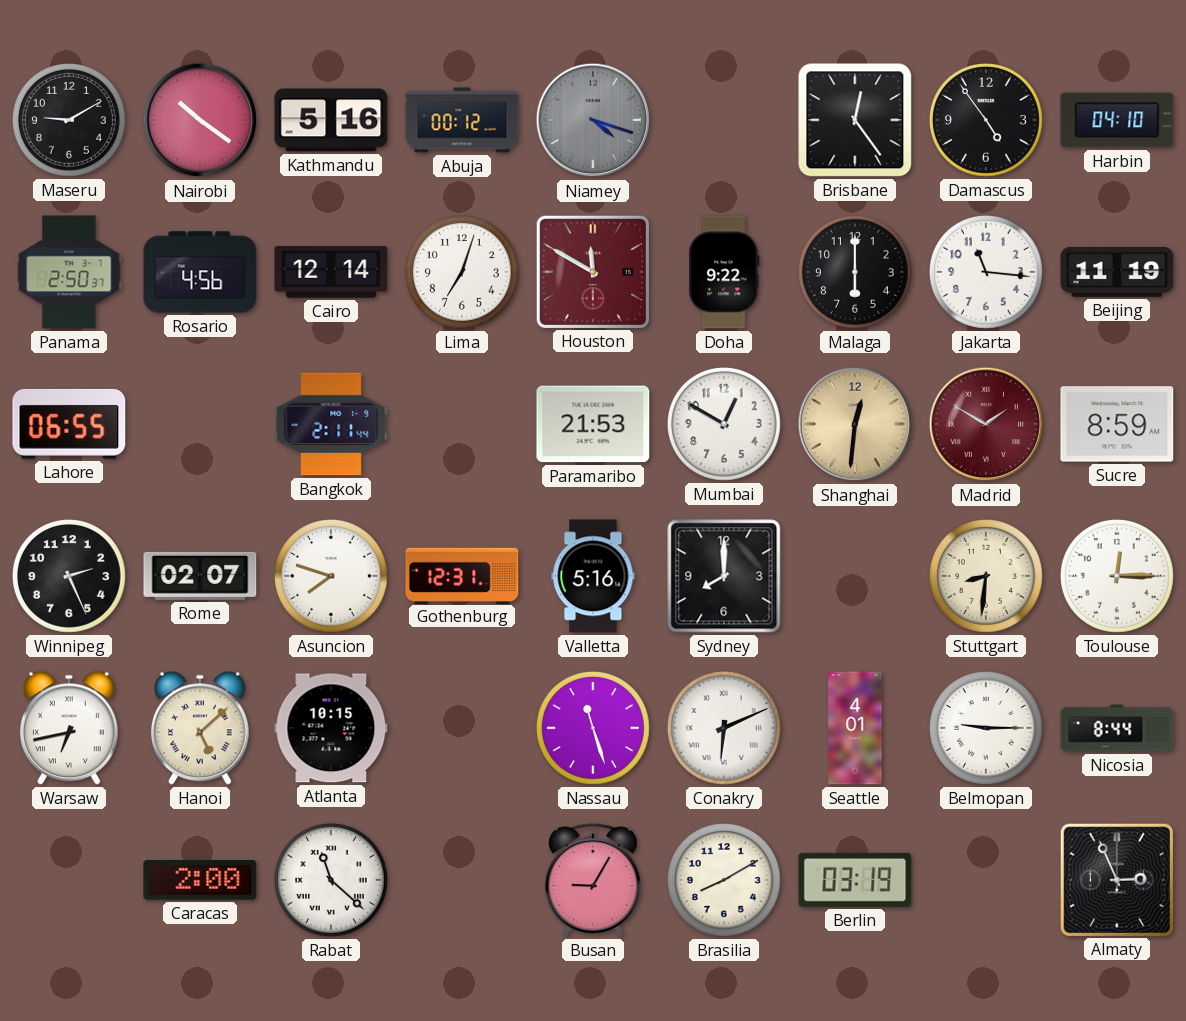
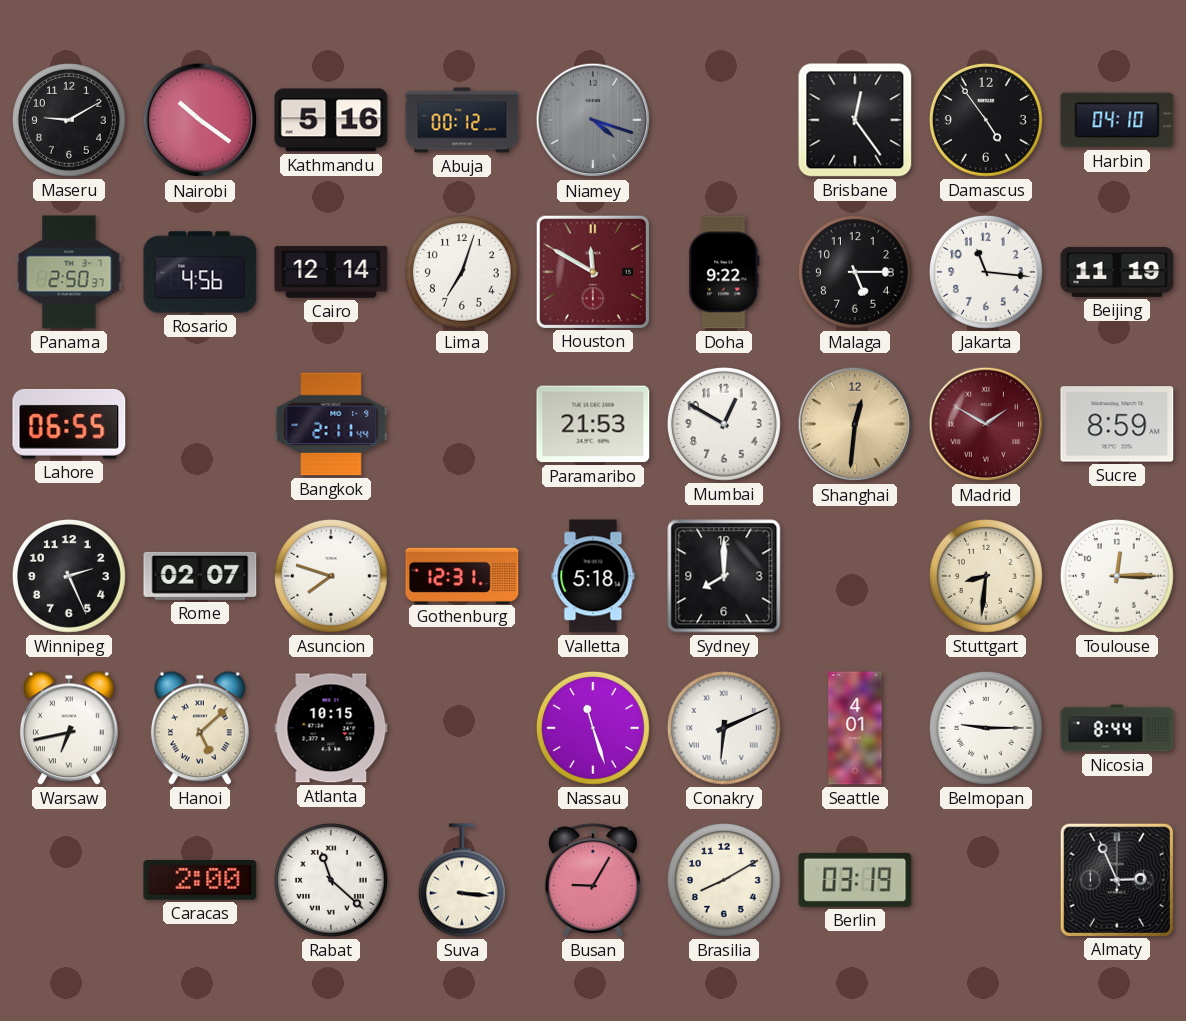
Malaga: 6:00 -> 5:15
Valletta: 5:16 -> 5:18
Suva: none -> 3:16
